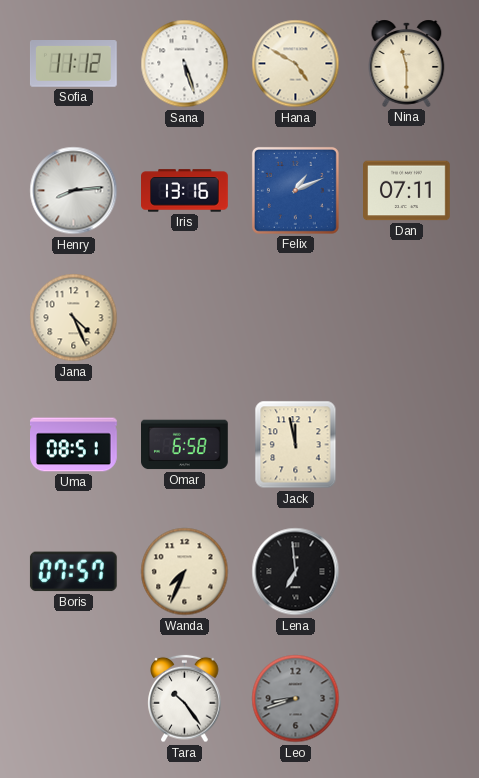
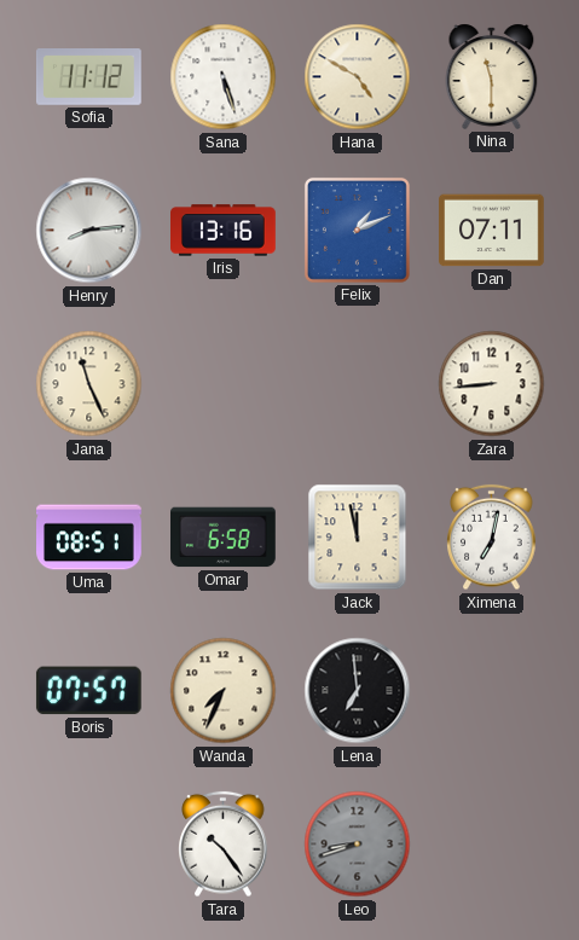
Jana: 4:26 -> 11:26
Zara: none -> 8:44
Ximena: none -> 7:02
